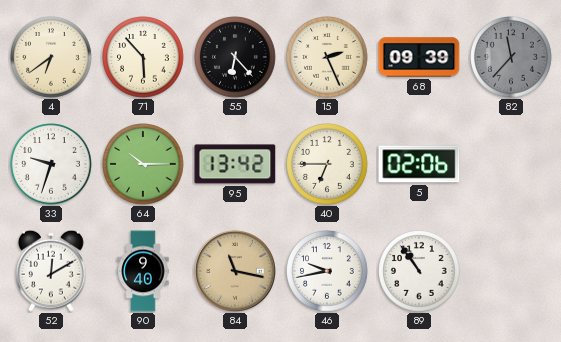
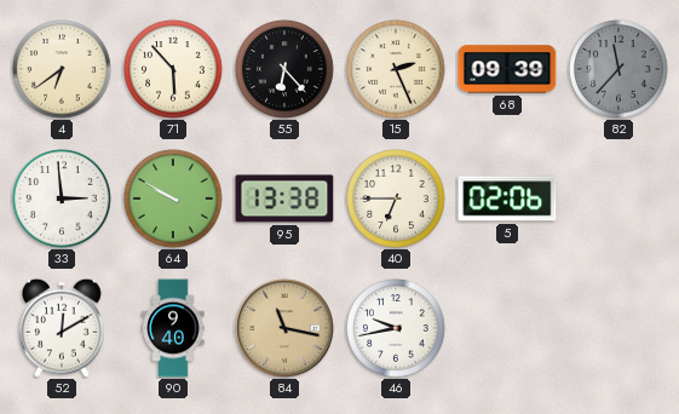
33: 9:33 -> 2:59
64: 10:15 -> 9:50
95: 13:42 -> 13:38
89: 10:54 -> none
